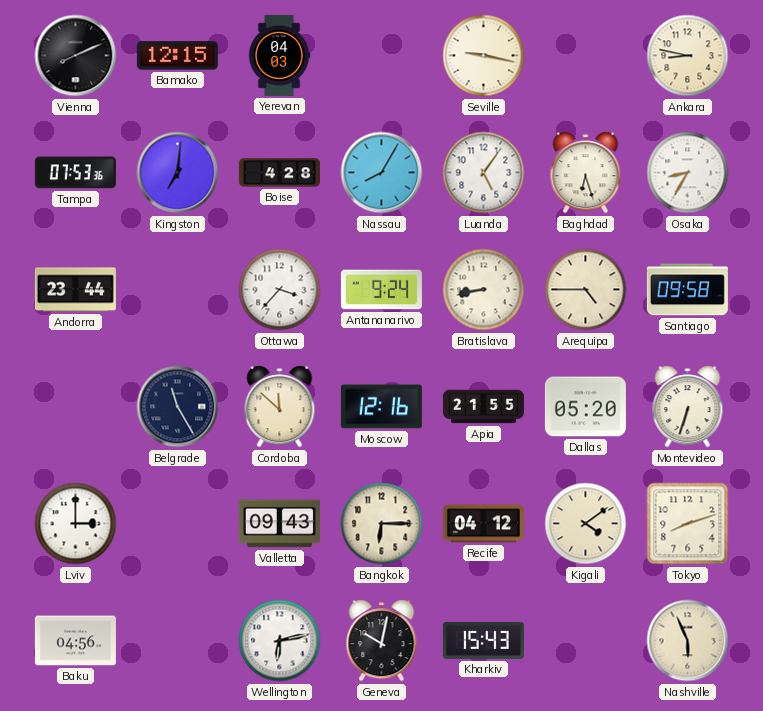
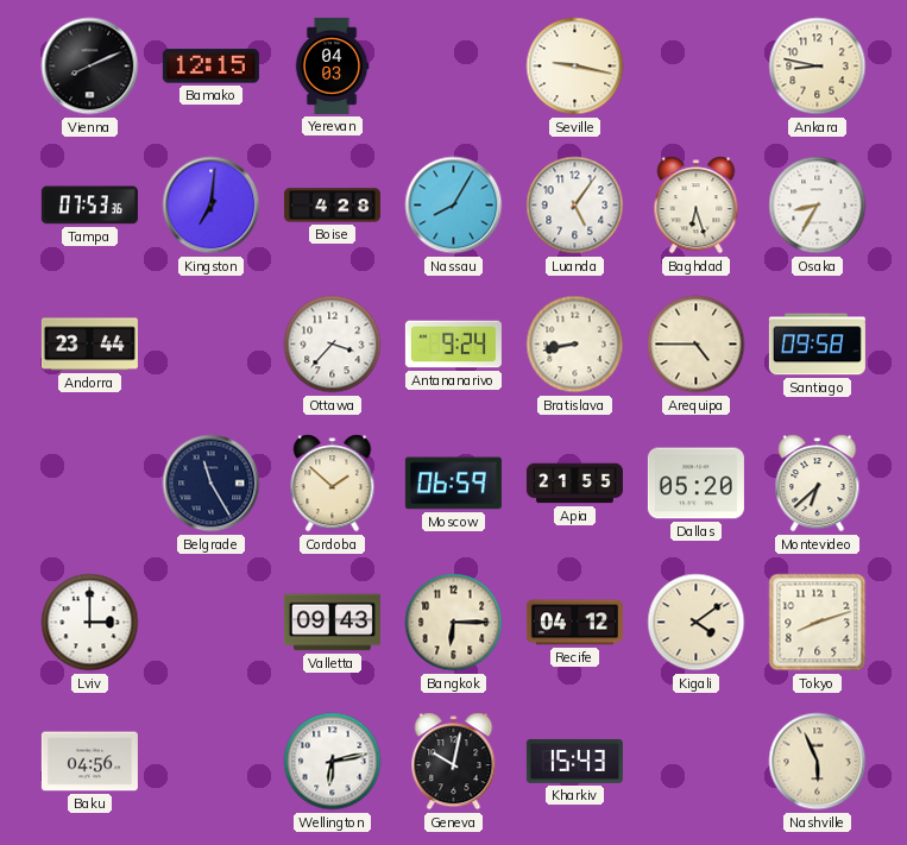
Cordoba: 11:52 -> 1:52
Moscow: 12:16 -> 06:59
Montevideo: 6:33 -> 6:38
